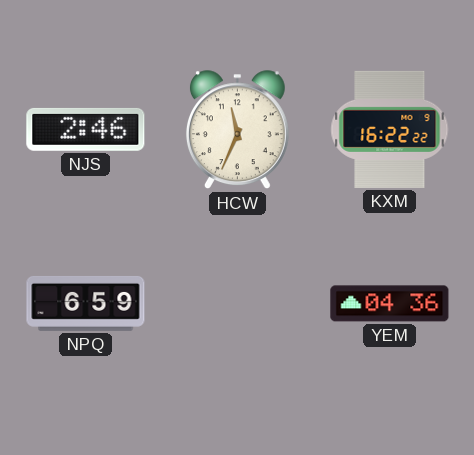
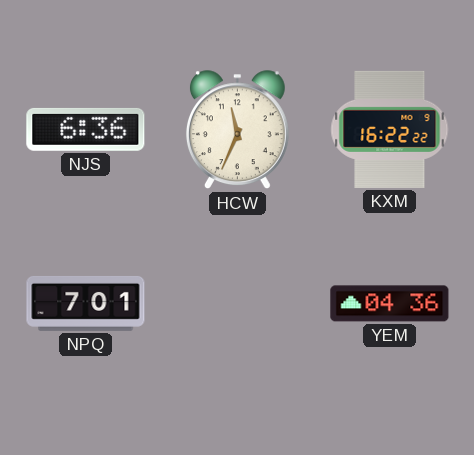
NJS: 2:46 -> 6:36
NPQ: 6:59 -> 7:01
